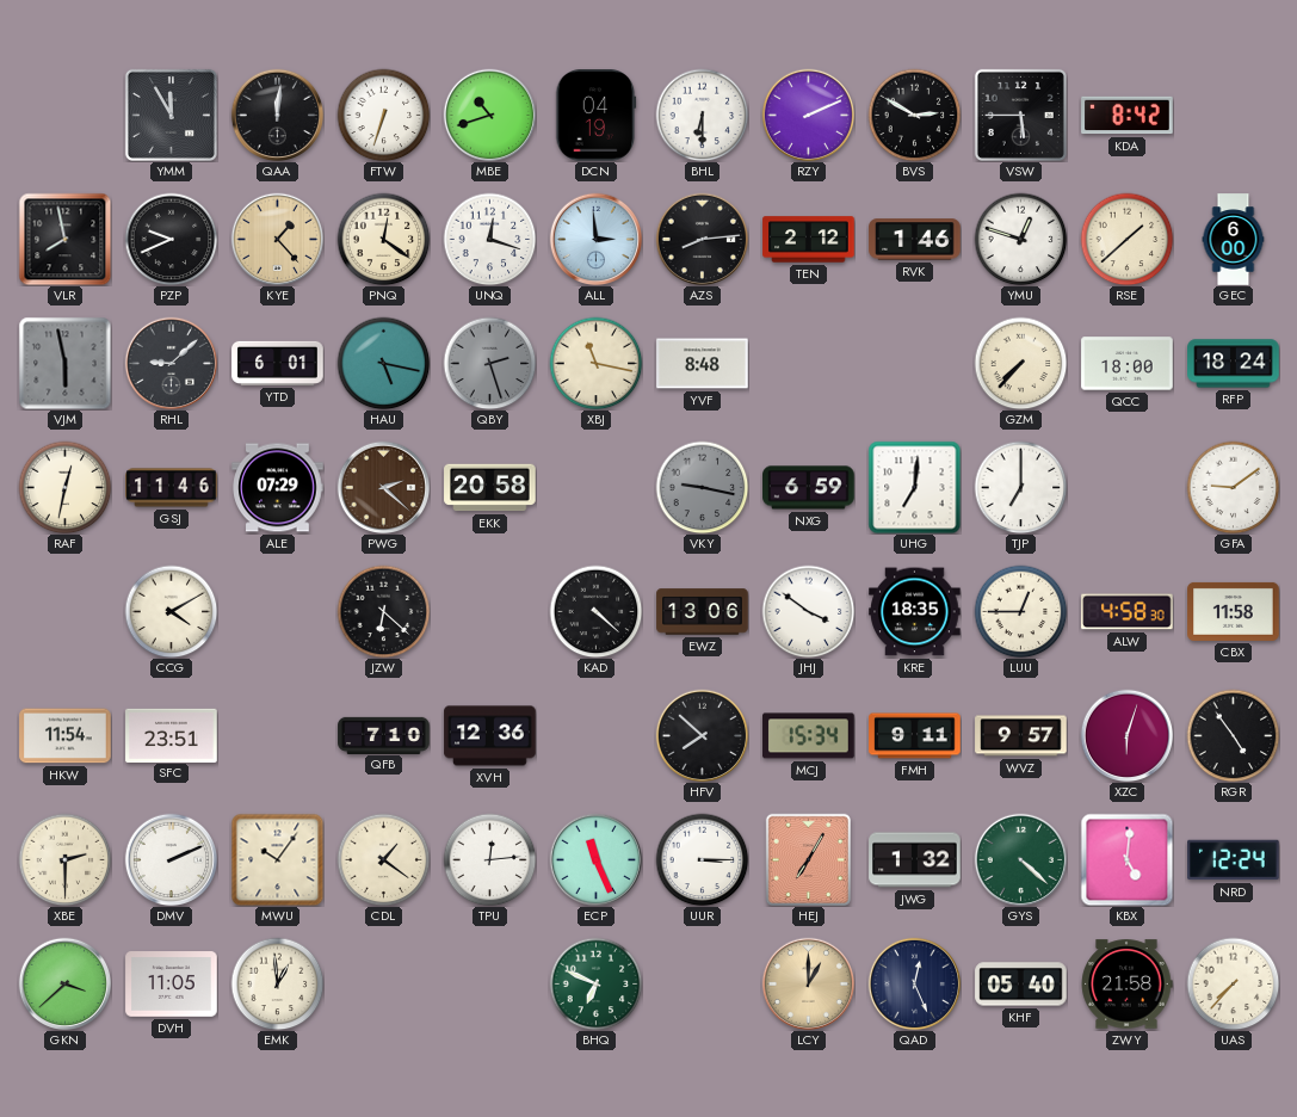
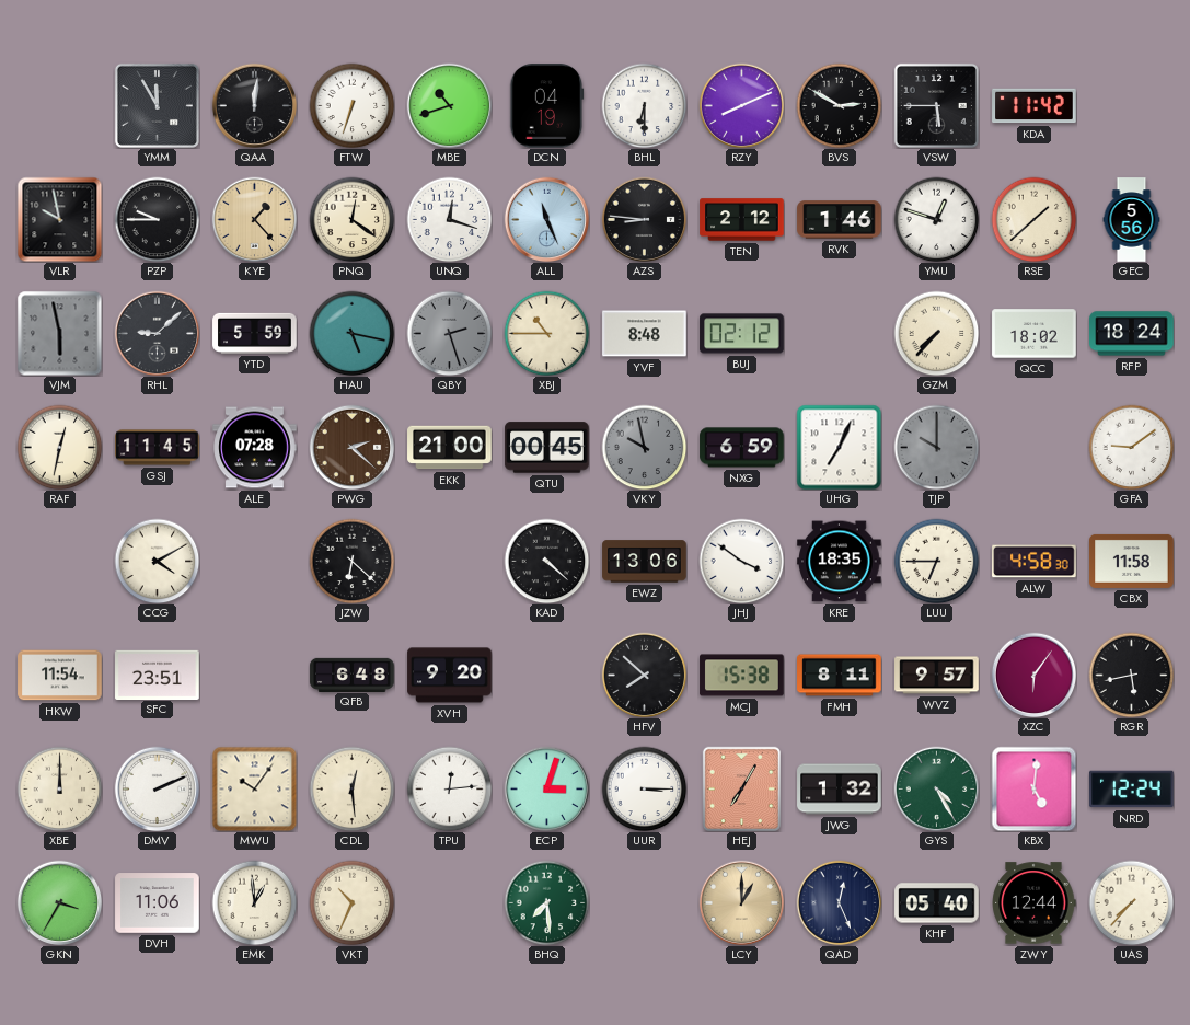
RZY: 2:11 -> 8:11
KDA: 8:42 -> 11:42
VLR: 7:58 -> 9:58
PZP: 9:41 -> 9:45
ALL: 2:59 -> 11:26
AZS: 8:14 -> 8:46
GEC: 6:00 -> 5:56
YTD: 6:01 -> 5:59
XBJ: 11:17 -> 10:45
BUJ: none -> 02:12
QCC: 18:00 -> 18:02
GSJ: 11:46 -> 11:45
ALE: 07:29 -> 07:28
EKK: 20:58 -> 21:00
QTU: none -> 00:45
VKY: 9:17 -> 9:58
UHG: 7:01 -> 7:04
TJP: 7:00 -> 10:00
TJP dial: white -> grey
LUU: 12:45 -> 6:45
QFB: 7:10 -> 6:48
XVH: 12:36 -> 9:20
MCJ: 15:34 -> 15:38
FMH: 9:11 -> 8:11
XZC: 6:03 -> 6:06
RGR: 4:54 -> 5:43
XBE: 2:30 -> 12:00
CDL: 1:21 -> 12:29
ECP: 11:26 -> 3:03
GYS: 4:22 -> 4:25
GKN: 3:38 -> 3:35
DVH: 11:05 -> 11:06
VKT: none -> 10:34
BHQ: 6:49 -> 7:29
ZWY: 21:58 -> 12:44
